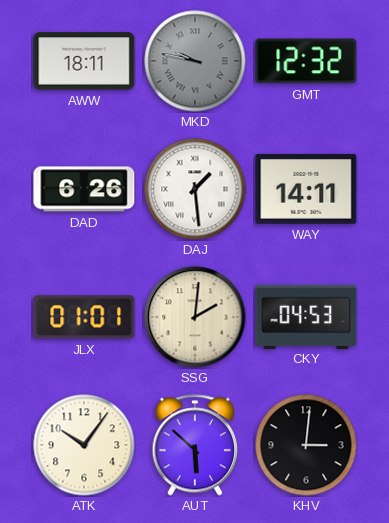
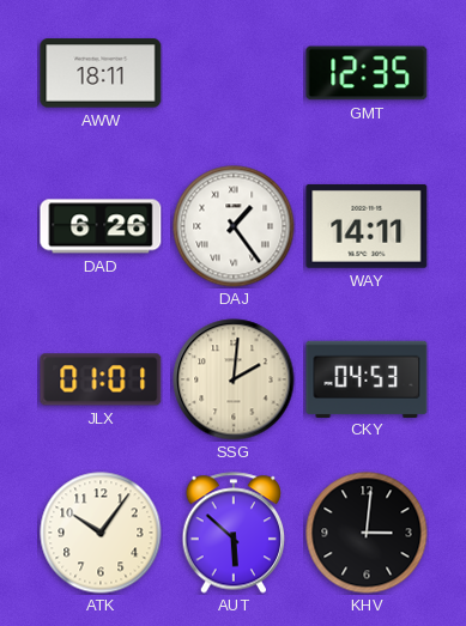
MKD: 9:47 -> none
GMT: 12:32 -> 12:35
DAJ: 1:29 -> 1:24
